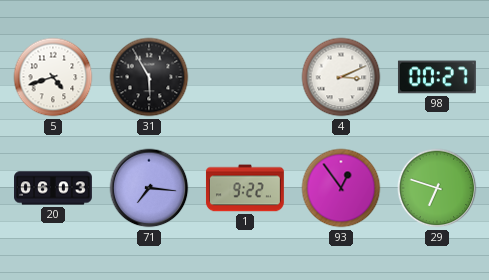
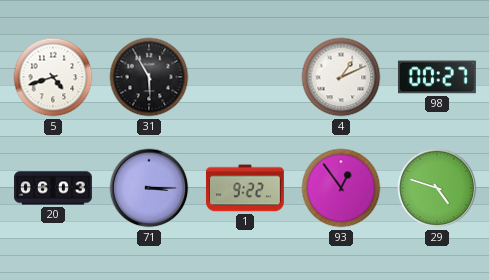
4: 3:11 -> 1:11
71: 7:16 -> 3:15
29: 6:48 -> 4:48
